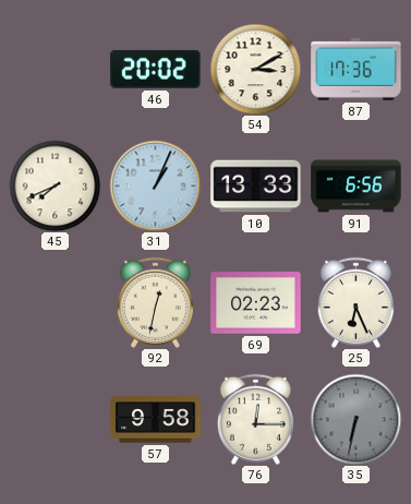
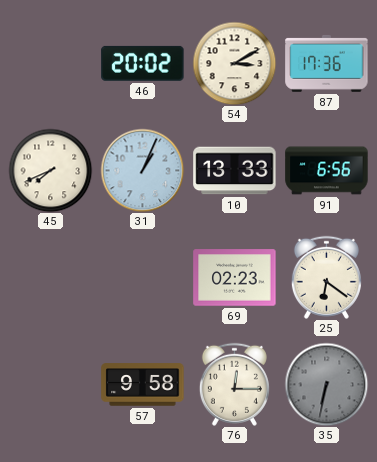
92: 12:32 -> none
25: 6:26 -> 6:21
